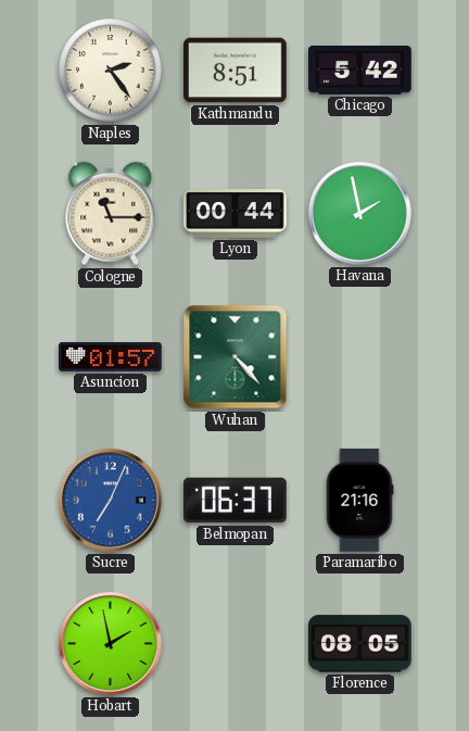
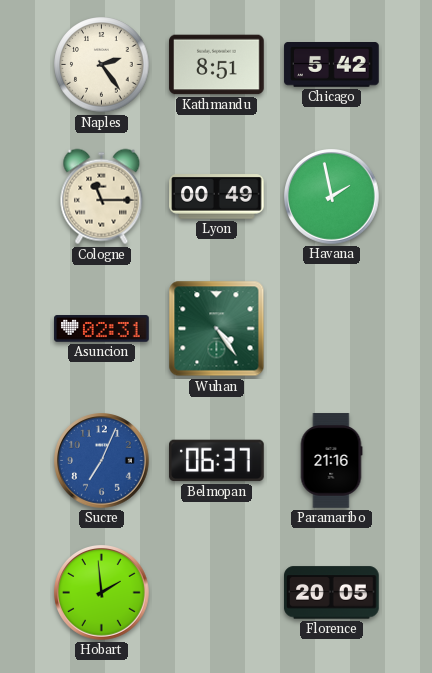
Lyon: 00:44 -> 00:49
Asuncion: 01:57 -> 02:31
Wuhan: 4:23 -> 4:24
Hobart: 1:58 -> 1:59
Florence: 08:05 -> 20:05
